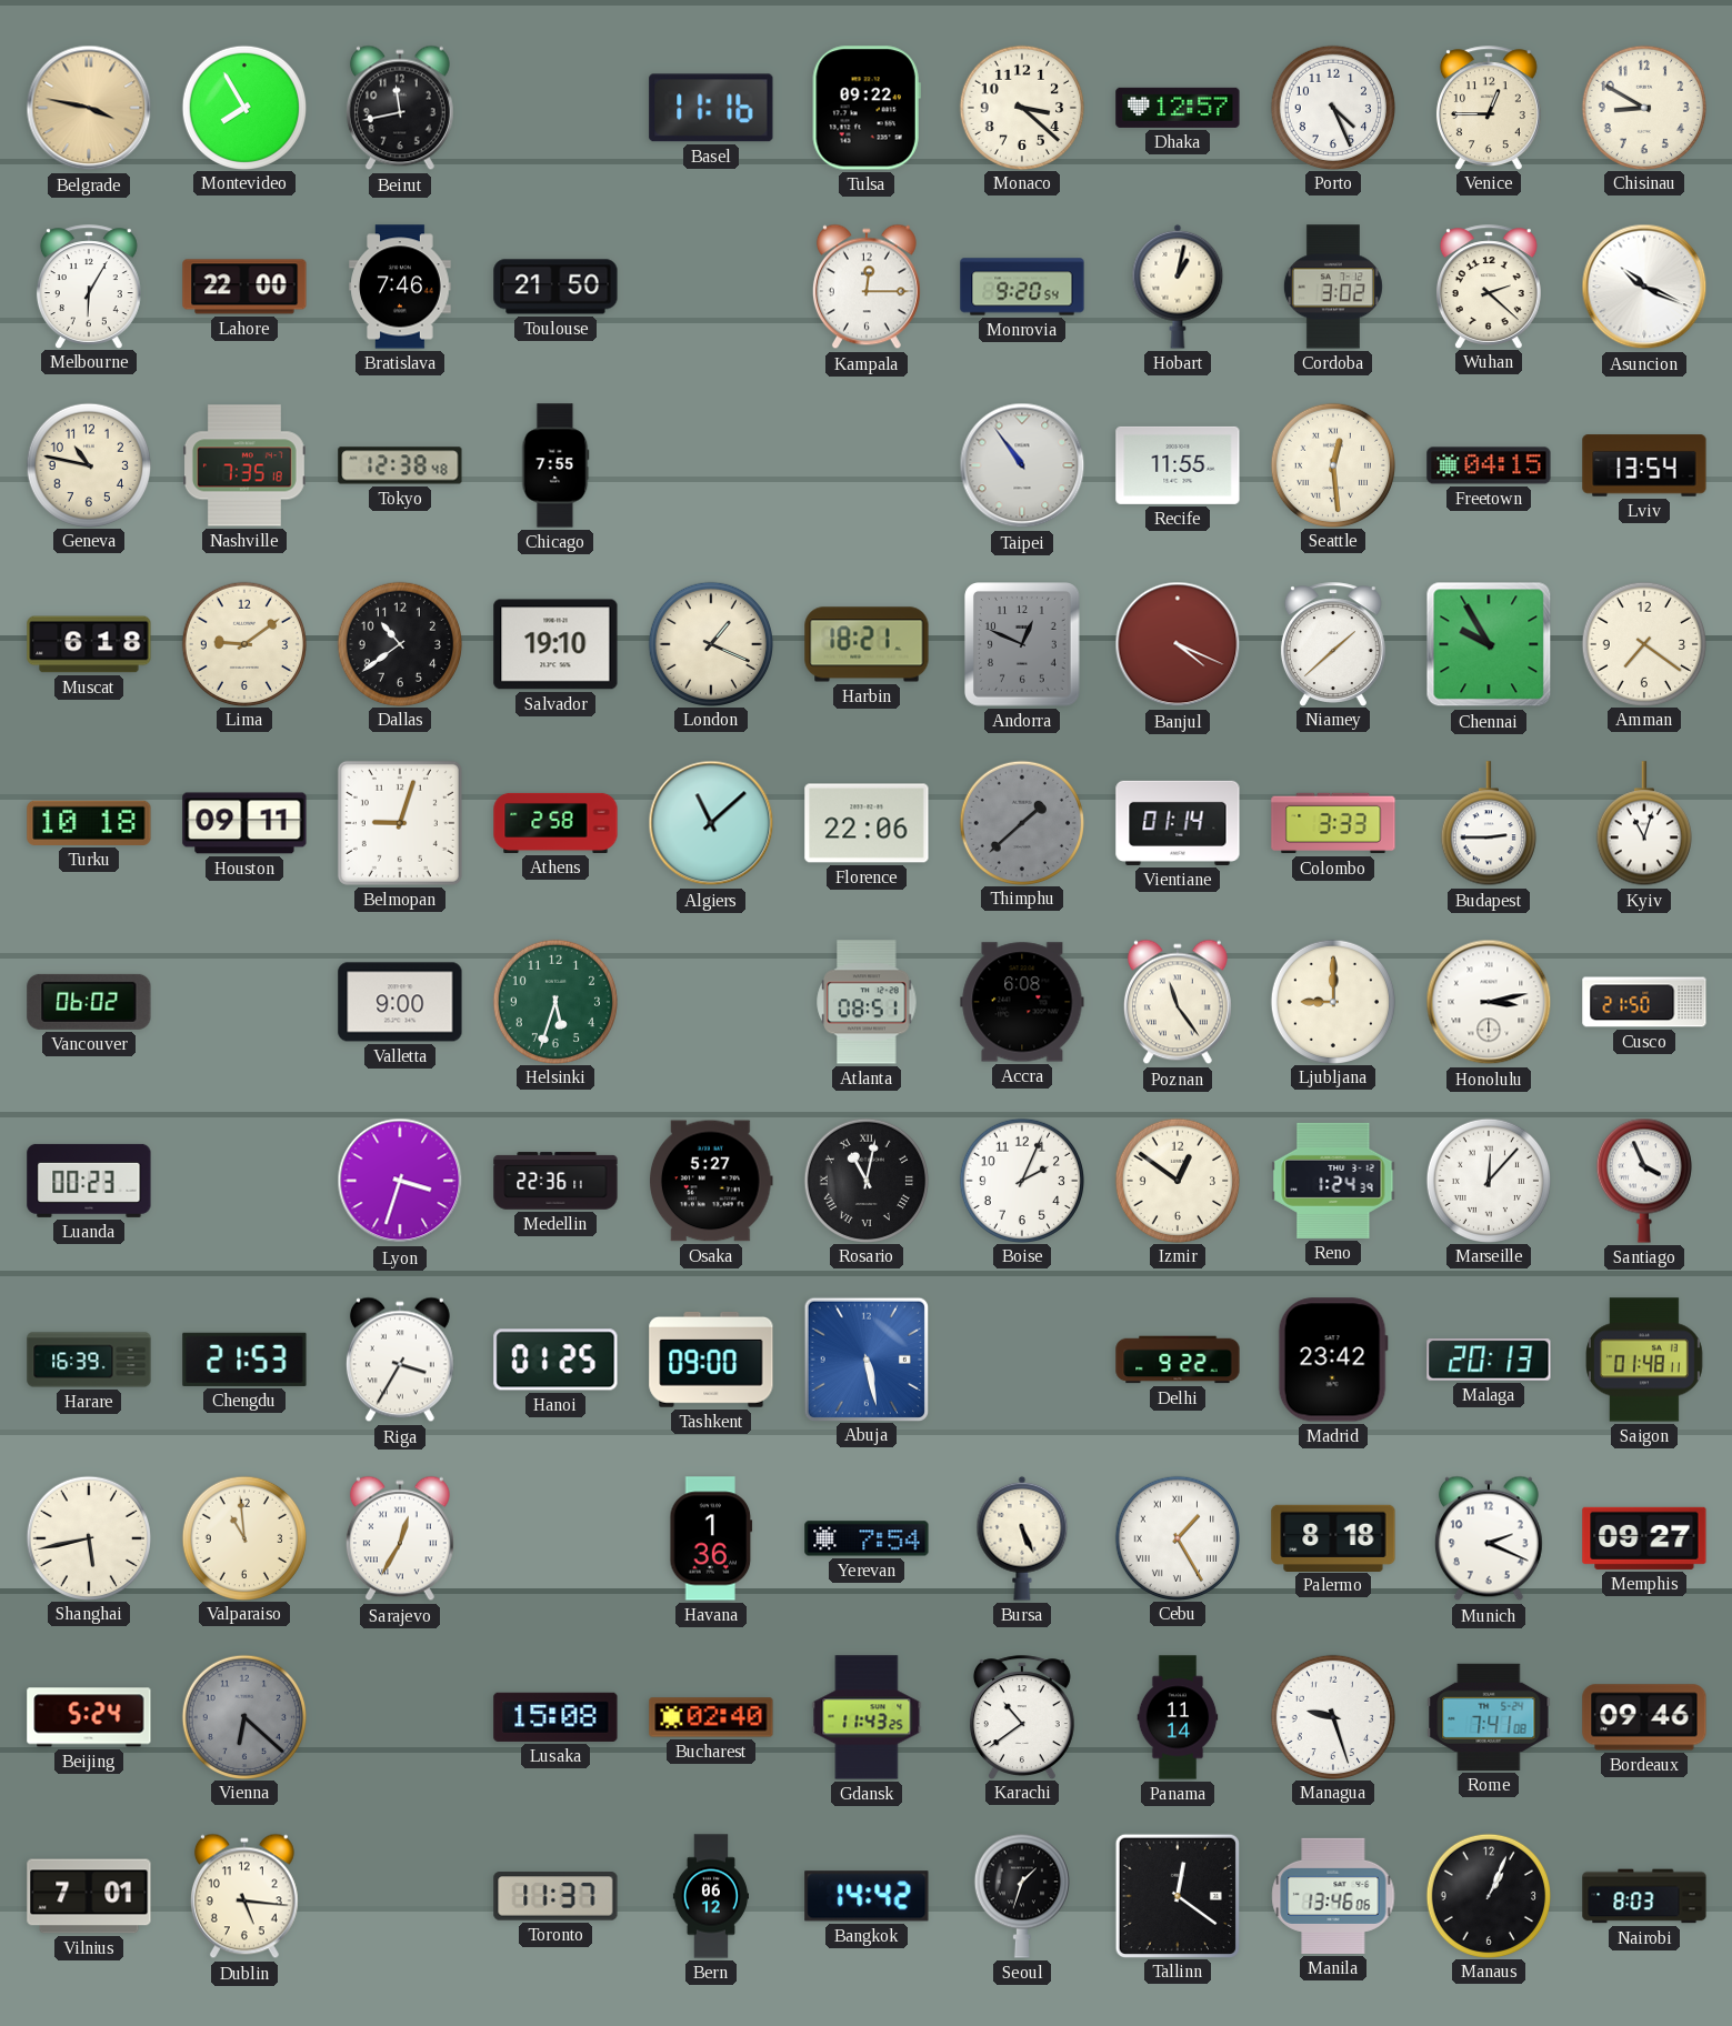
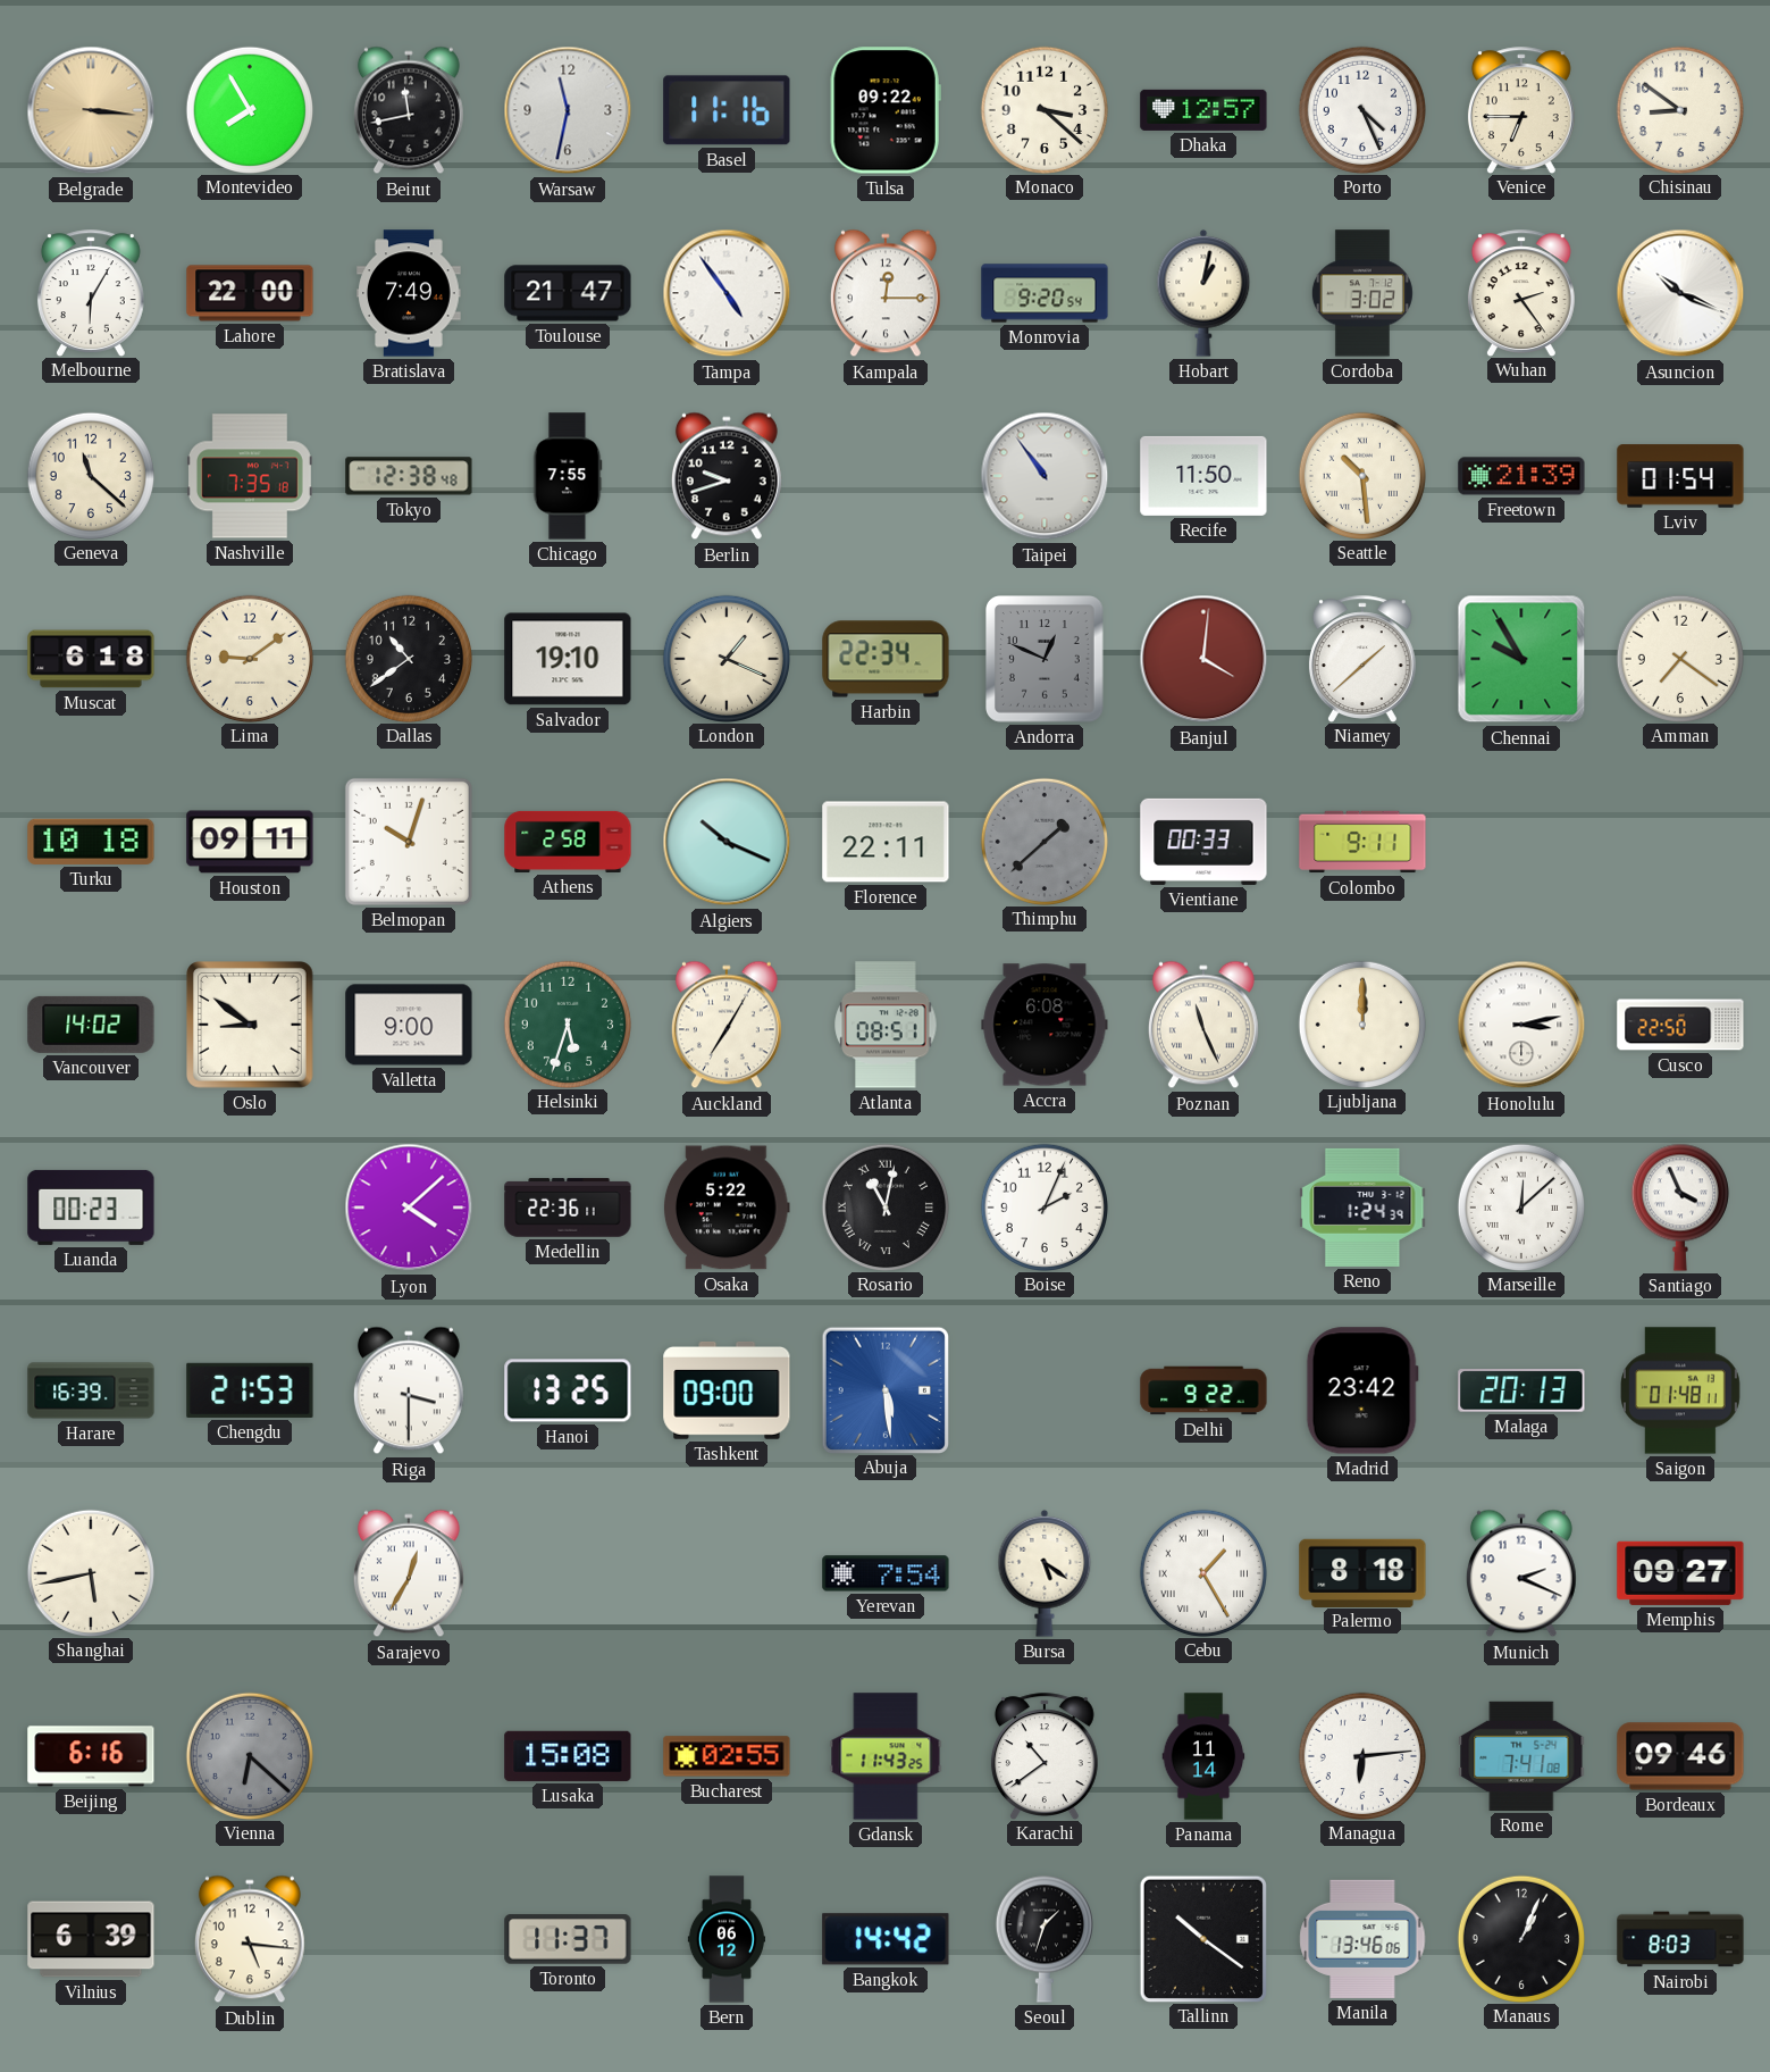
Belgrade: 3:47 -> 3:16
Warsaw: none -> 11:32
Venice: 12:45 -> 6:45
Chisinau: 8:50 -> 8:51
Bratislava: 7:46 -> 7:49
Toulouse: 21:50 -> 21:47
Tampa: none -> 4:54
Wuhan: 2:22 -> 2:24
Geneva: 10:47 -> 11:22
Berlin: none -> 9:42
Recife: 11:55 -> 11:50
Seattle: 12:29 -> 10:29
Freetown: 04:15 -> 21:39
Lviv: 13:54 -> 01:54
Harbin: 18:21 -> 22:34
Banjul: 4:19 -> 4:01
Belmopan: 9:03 -> 10:03
Algiers: 11:08 -> 10:19
Florence: 22:06 -> 22:11
Vientiane: 01:14 -> 00:33
Colombo: 3:33 -> 9:11
Budapest: 2:45 -> none
Kyiv: 11:03 -> none
Vancouver: 06:02 -> 14:02
Oslo: none -> 8:51
Auckland: none -> 7:05
Poznan: 11:24 -> 11:26
Ljubljana: 9:00 -> 12:00
Cusco: 21:50 -> 22:50
Lyon: 3:33 -> 4:08
Osaka: 5:27 -> 5:22
Izmir: 12:51 -> none
Marseille: 12:07 -> 12:08
Riga: 3:35 -> 3:30
Hanoi: 01:25 -> 13:25
Abuja: 5:28 -> 5:29
Valparaiso: 10:59 -> none
Havana: 1:36 -> none
Bursa: 5:26 -> 5:21
Beijing: 5:24 -> 6:16
Bucharest: 02:40 -> 02:55
Managua: 9:27 -> 6:14
Vilnius: 7:01 -> 6:39
Tallinn: 12:21 -> 10:21
